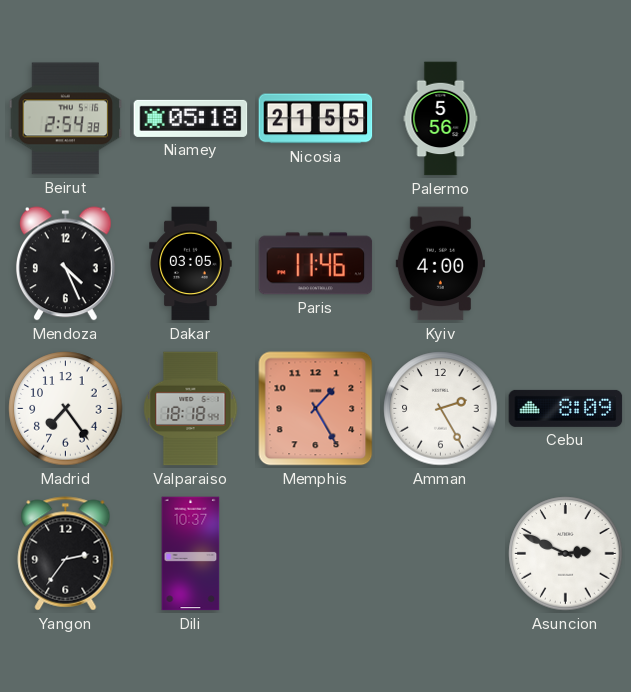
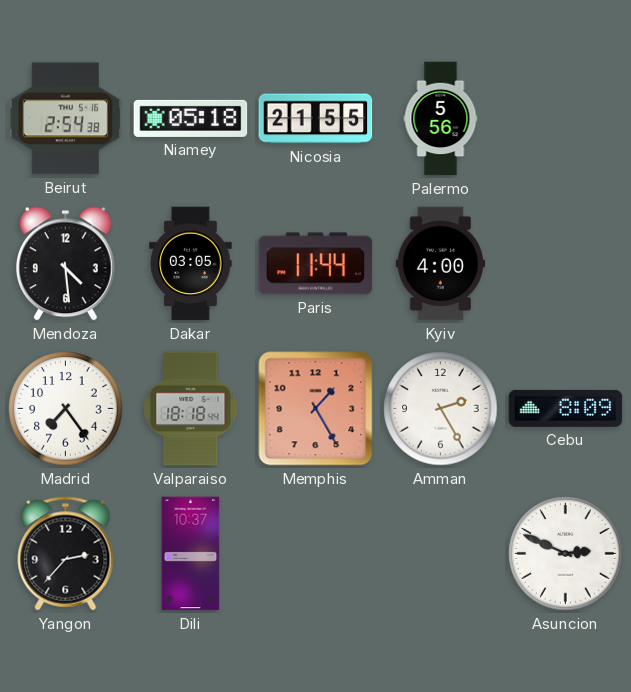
Mendoza: 4:26 -> 4:29
Paris: 11:46 -> 11:44
Yangon: 2:36 -> 2:37
